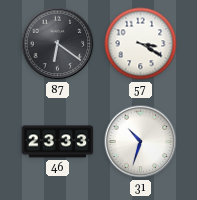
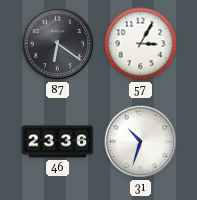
57: 3:20 -> 3:05
46: 23:33 -> 23:36
